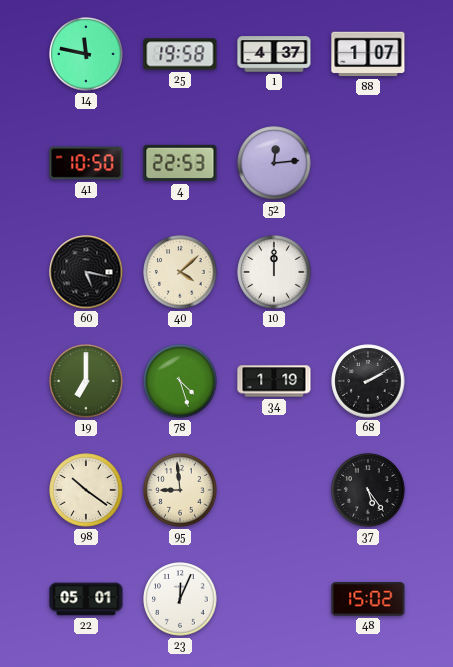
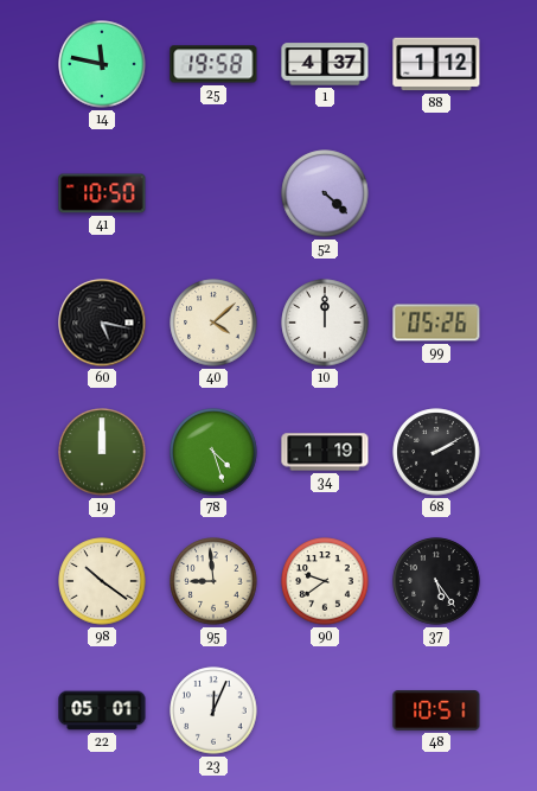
88: 1:07 -> 1:12
4: 22:53 -> none
52: 12:14 -> 4:22
99: none -> 05:26
19: 7:00 -> 12:00
90: none -> 9:39
48: 15:02 -> 10:51
